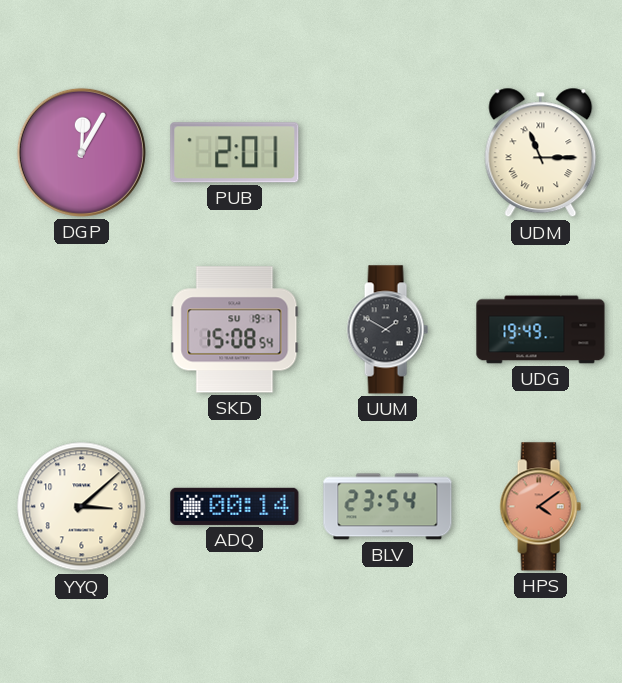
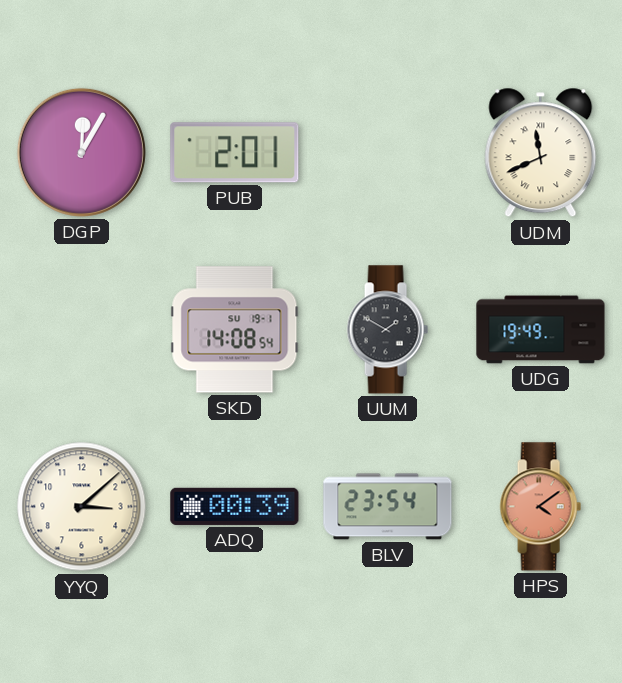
UDM: 11:15 -> 11:41
SKD: 15:08 -> 14:08
ADQ: 00:14 -> 00:39
